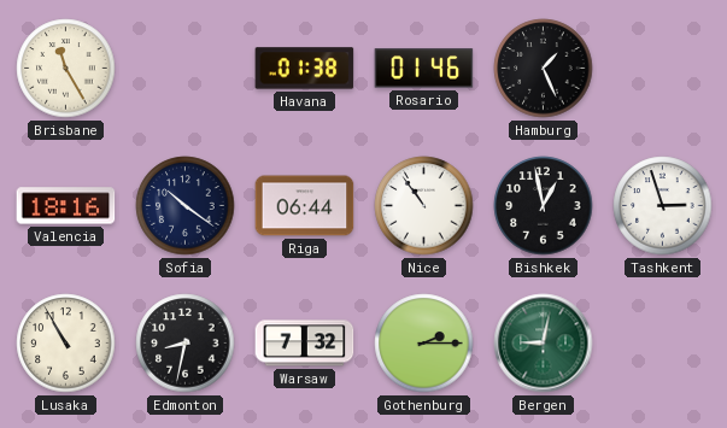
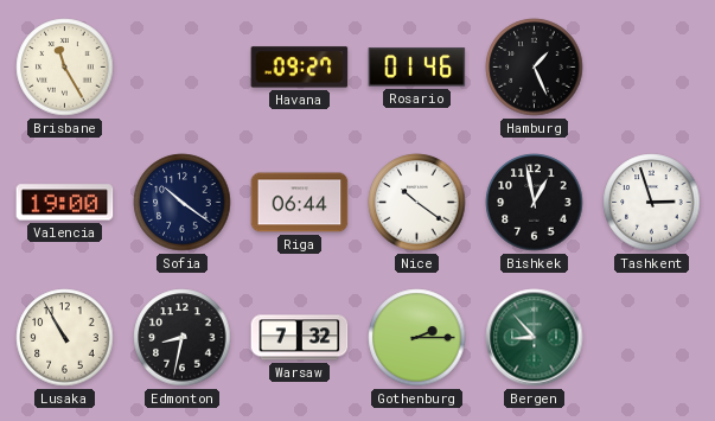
Havana: 01:38 -> 09:27
Valencia: 18:16 -> 19:00
Nice: 10:54 -> 10:21
Bergen: 9:02 -> 8:53
